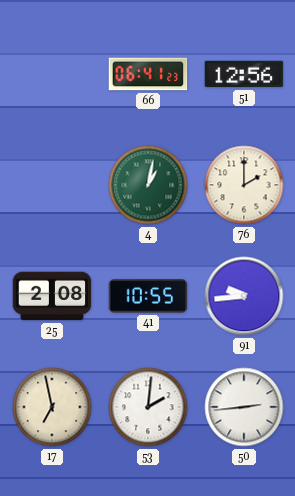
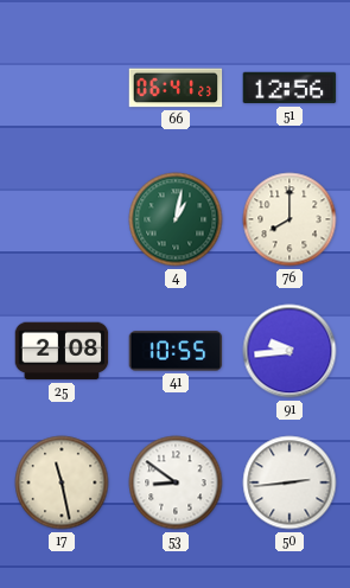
76: 2:00 -> 8:00
17: 6:58 -> 11:28
53: 2:01 -> 8:51
